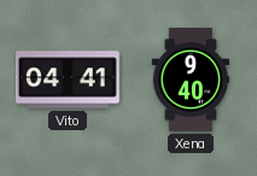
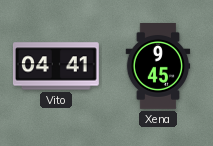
Xena: 9:40 -> 9:45
